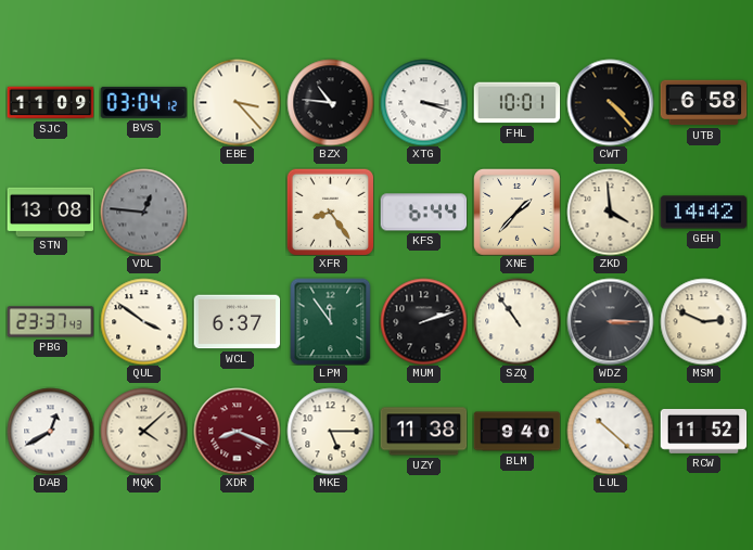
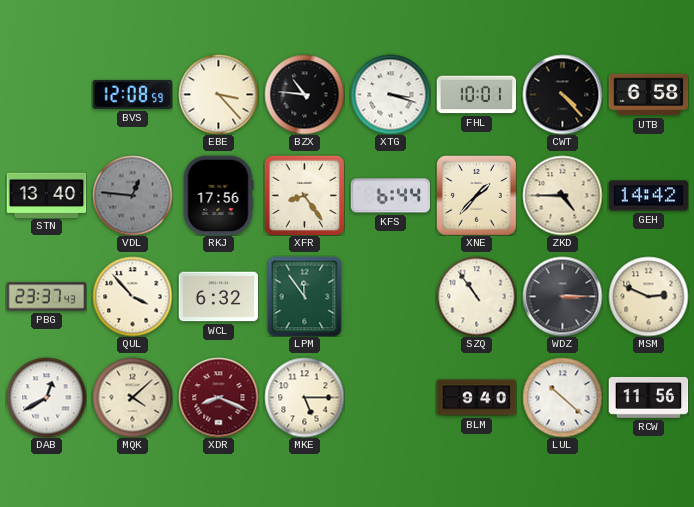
SJC: 11:09 -> none
BVS: 03:04 -> 12:08
STN: 13:08 -> 13:40
RKJ: none -> 17:56
ZKD: 3:59 -> 4:45
QUL: 3:51 -> 3:53
WCL: 6:37 -> 6:32
MUM: 2:12 -> none
UZY: 11:38 -> none
RCW: 11:52 -> 11:56
